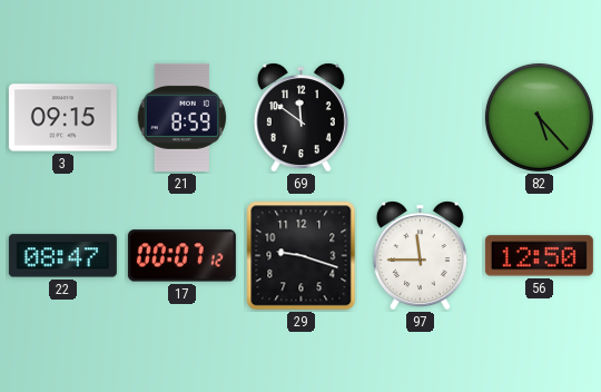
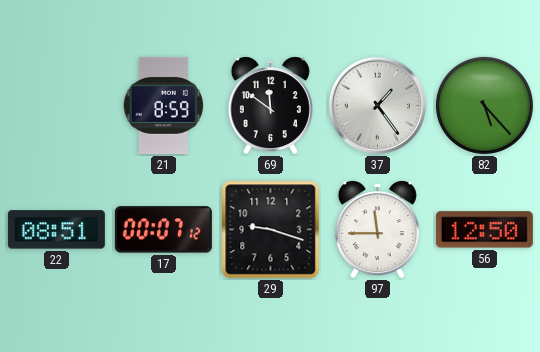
3: 09:15 -> none
37: none -> 1:24
22: 08:47 -> 08:51
